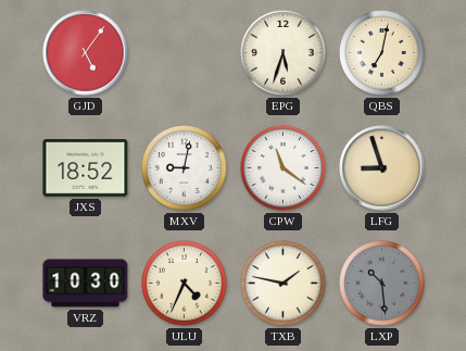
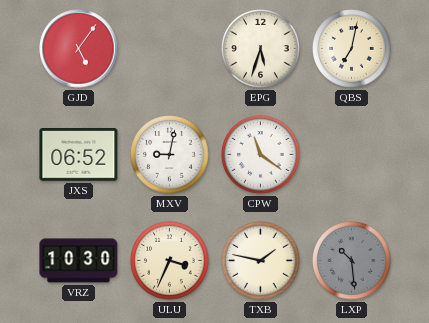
JXS: 18:52 -> 06:52
LFG: 8:57 -> none
ULU: 4:34 -> 3:34
